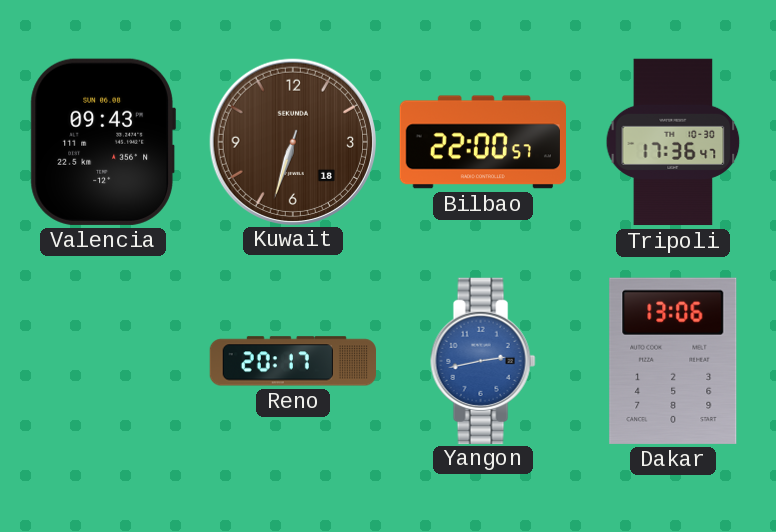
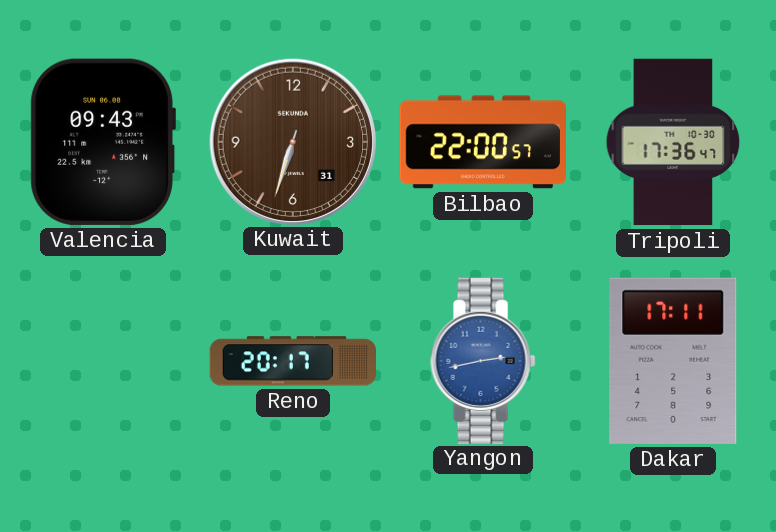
Kuwait date: 18 -> 31
Dakar: 13:06 -> 17:11
